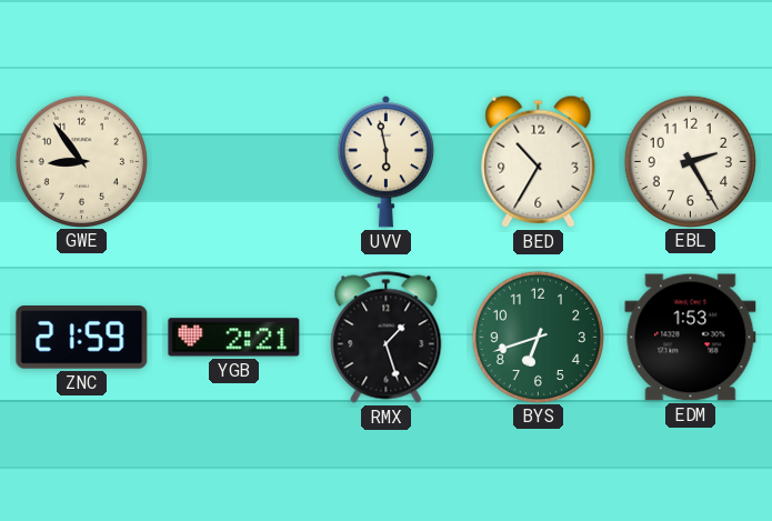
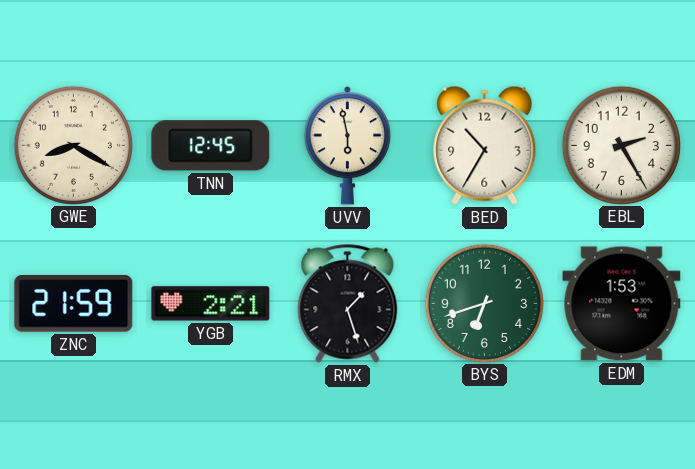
GWE: 8:54 -> 8:20
TNN: none -> 12:45
